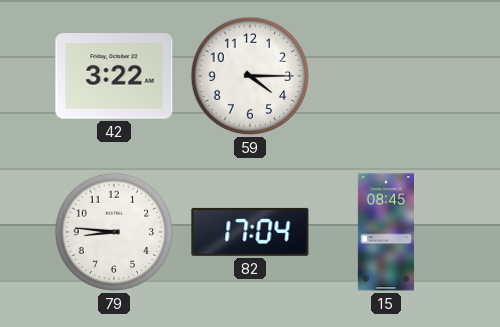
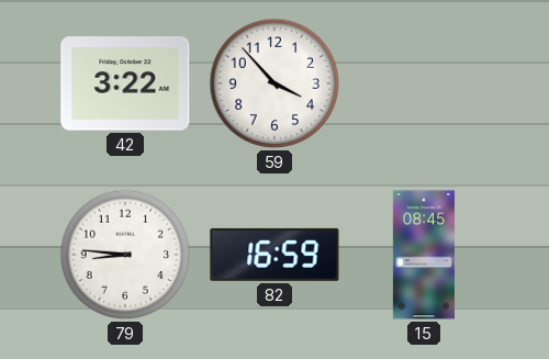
59: 4:15 -> 3:53
82: 17:04 -> 16:59
